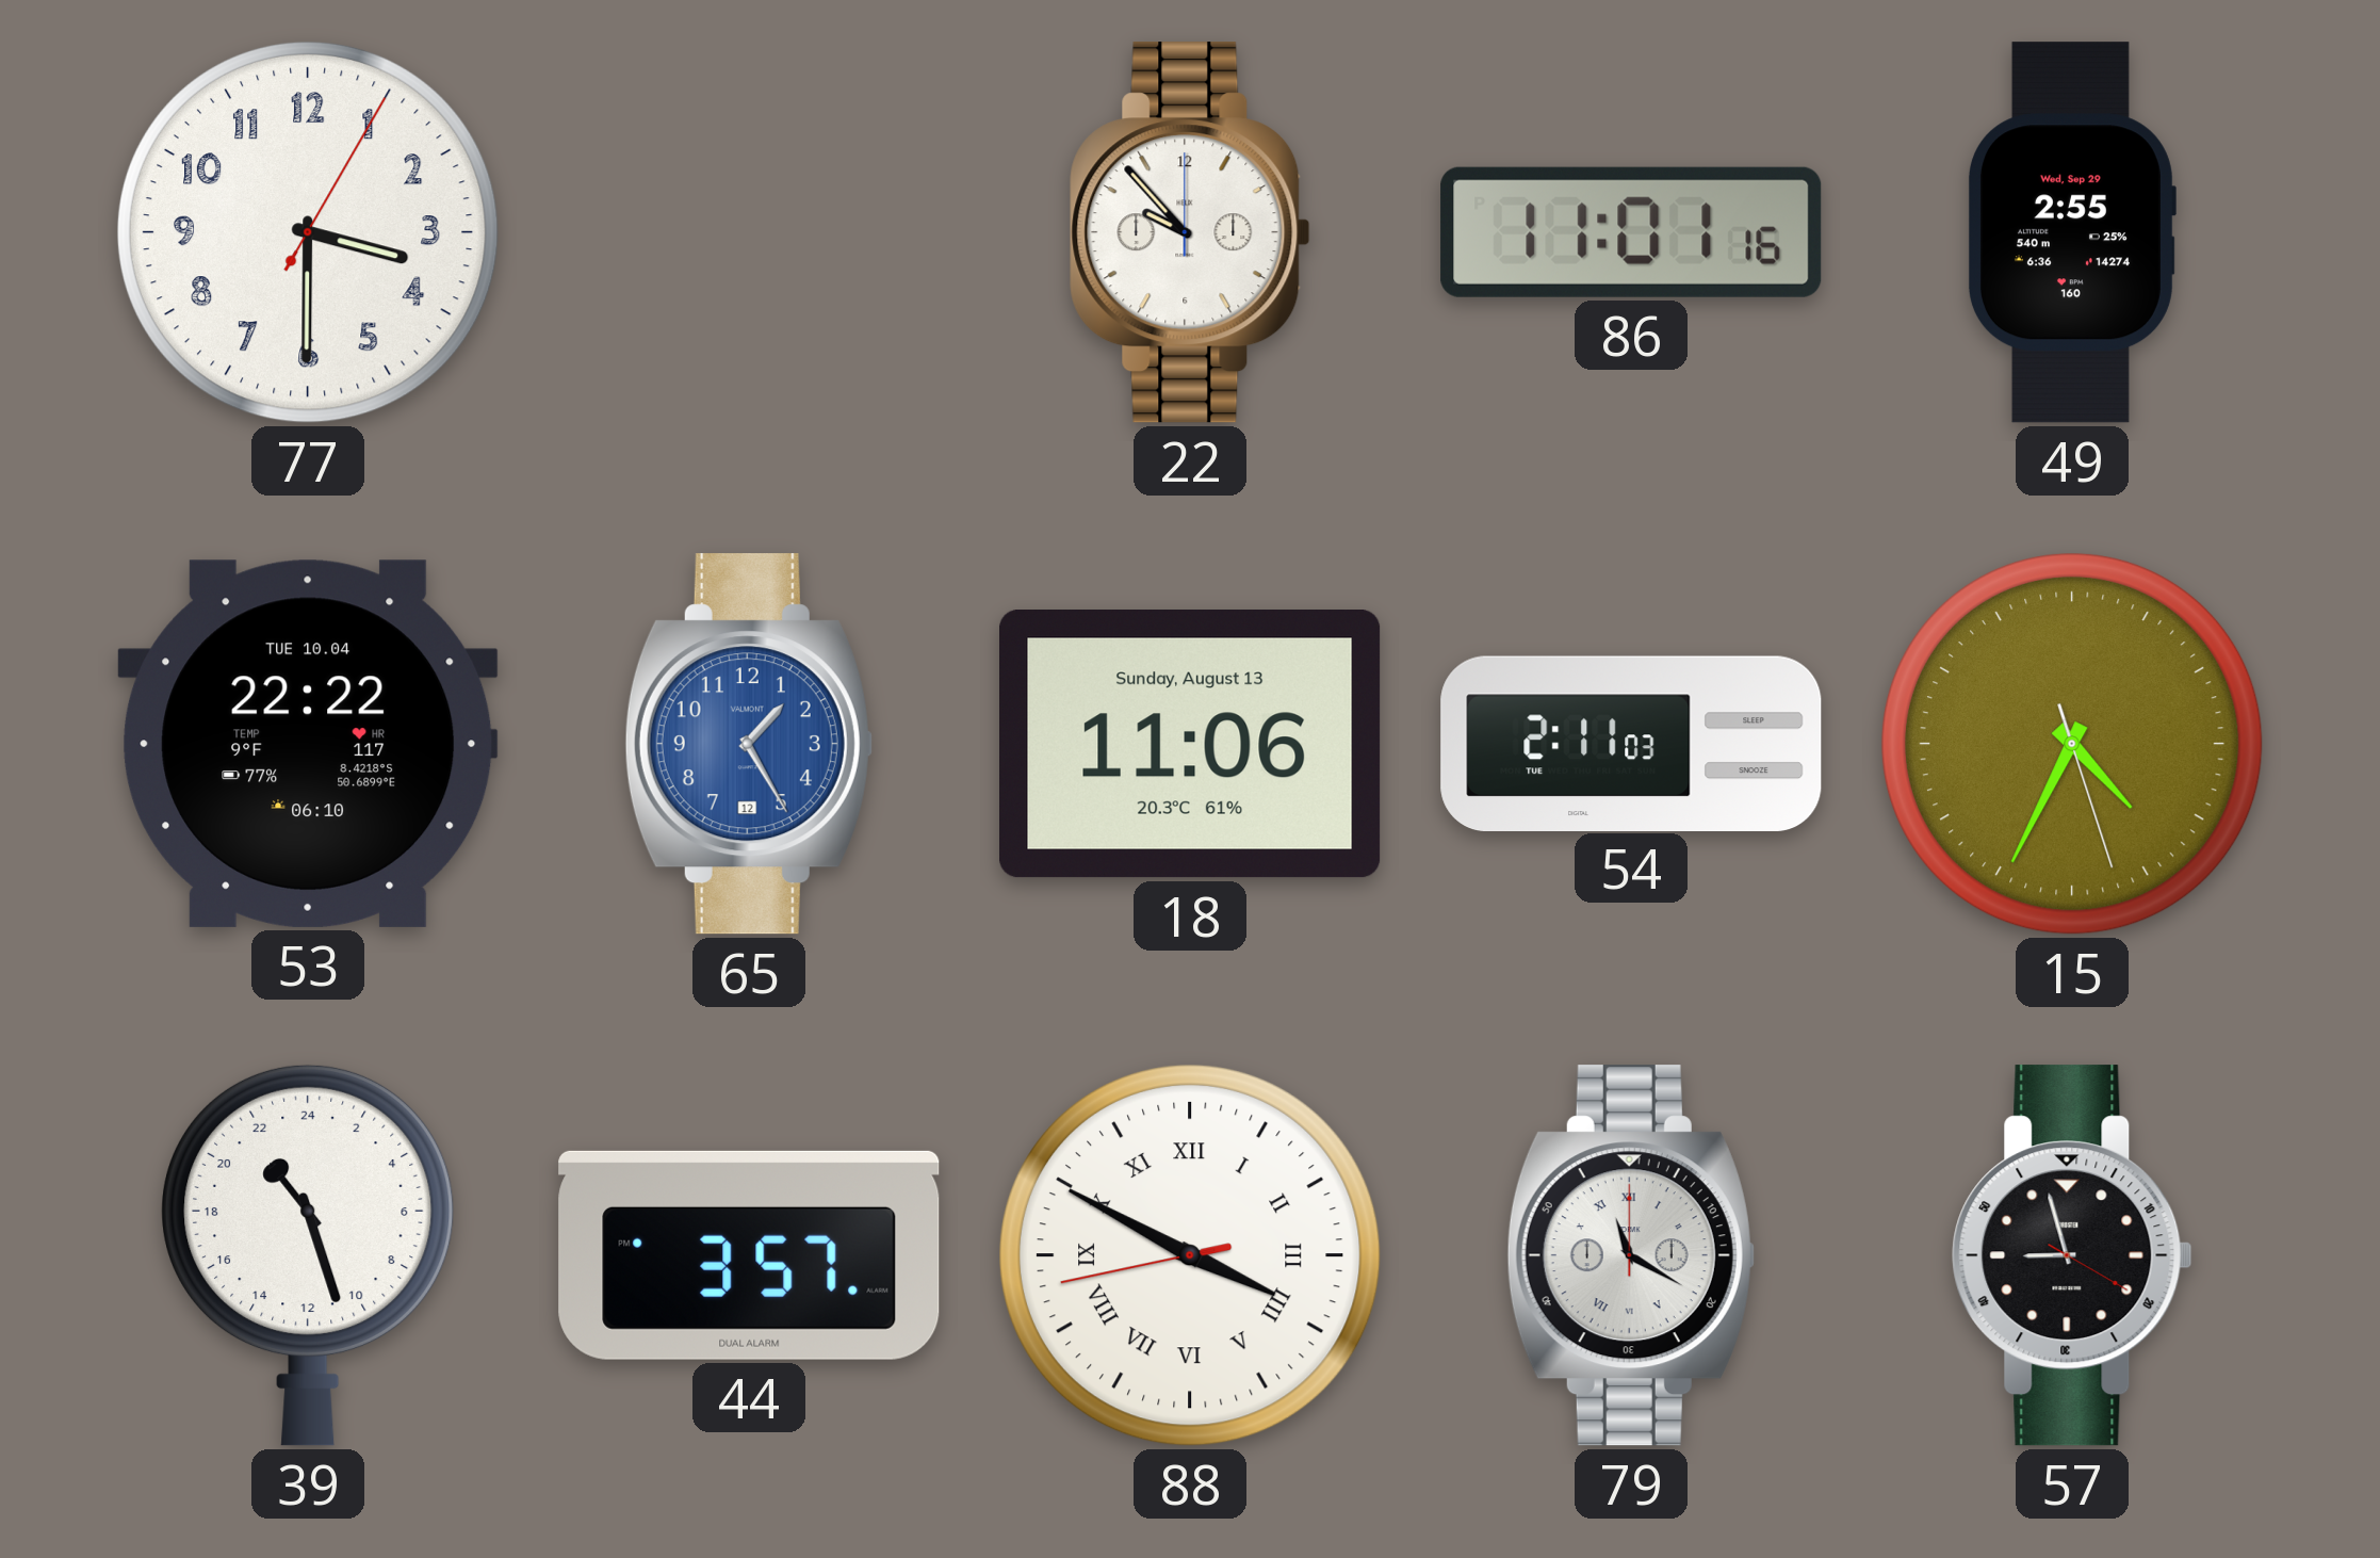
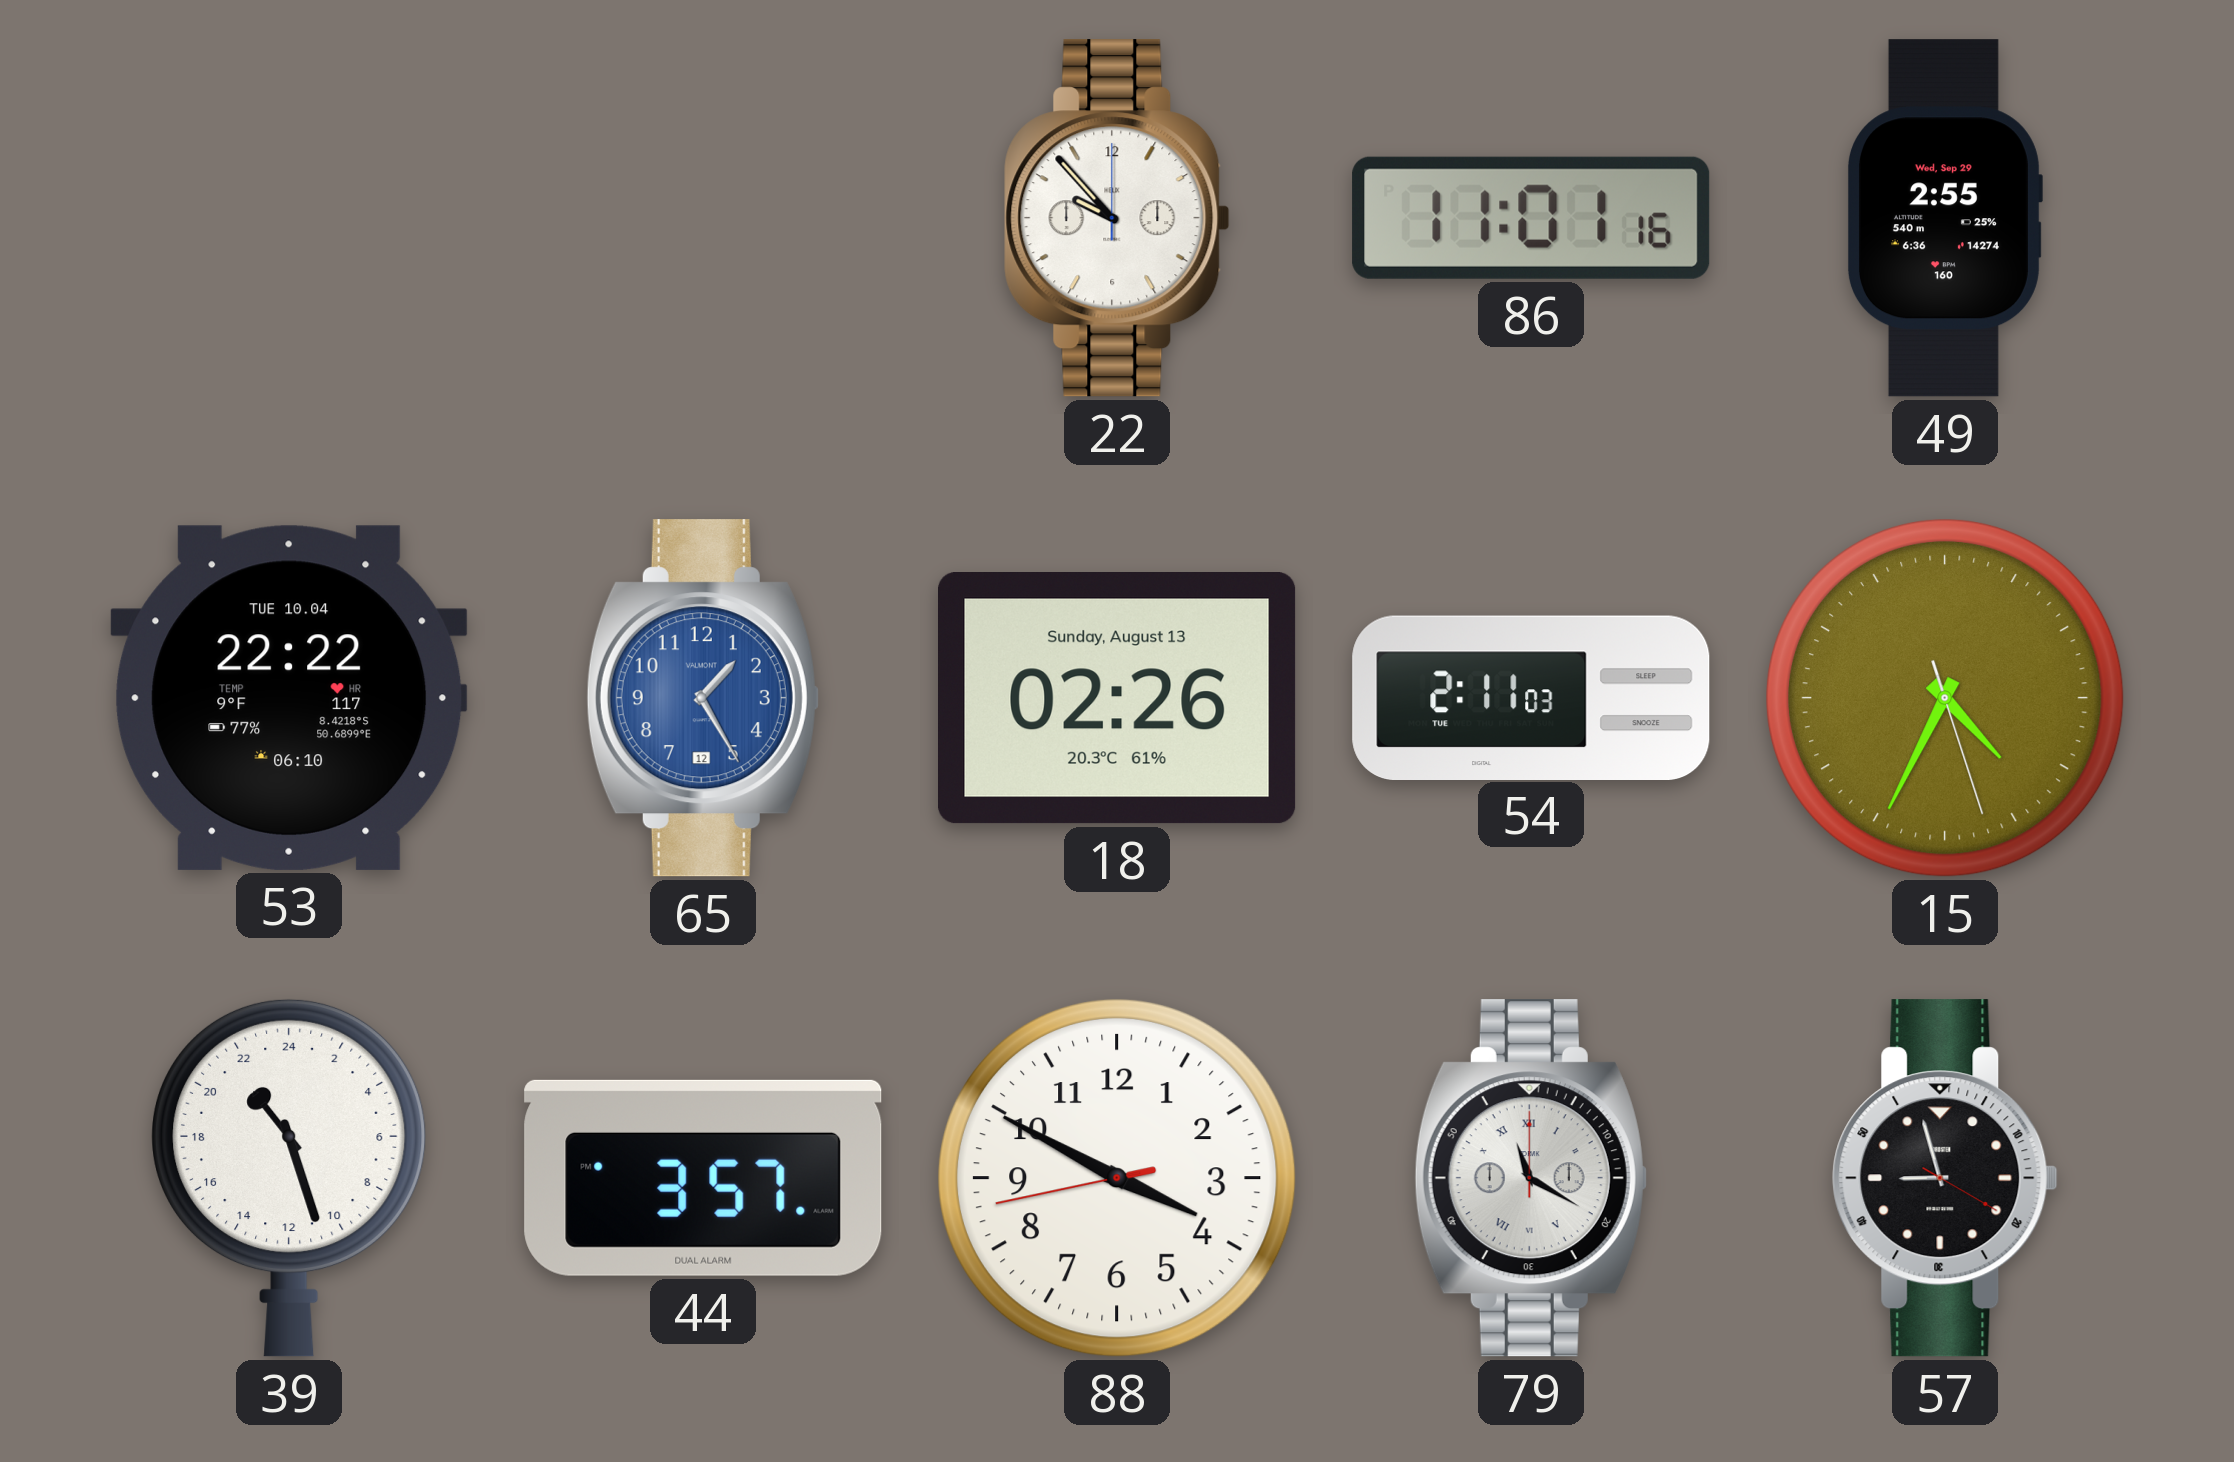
77: 3:30 -> none
18: 11:06 -> 02:26
88 numerals: Roman -> Arabic
